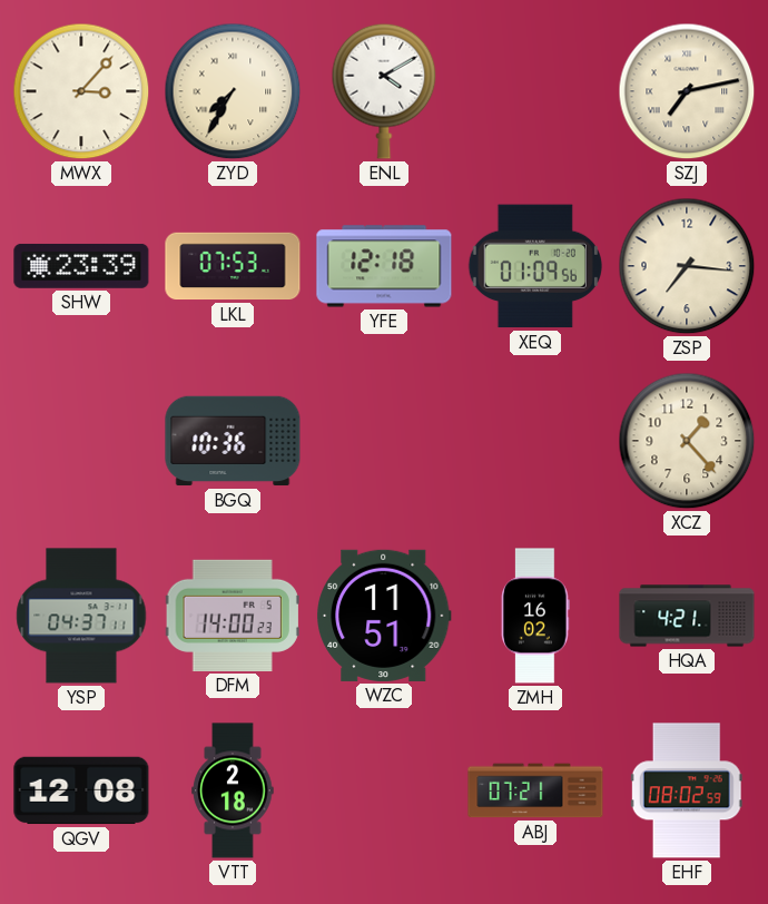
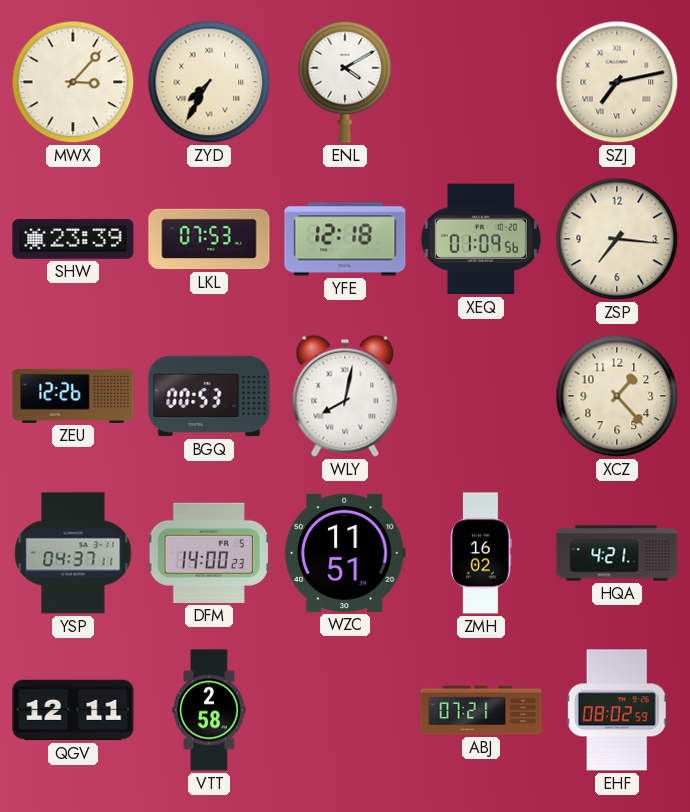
ZEU: none -> 12:26
BGQ: 10:36 -> 00:53
WLY: none -> 8:02
QGV: 12:08 -> 12:11
VTT: 2:18 -> 2:58
